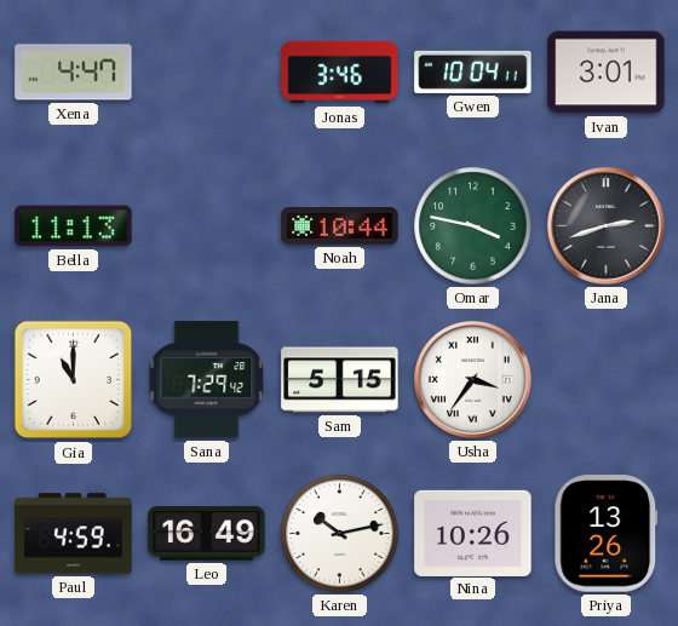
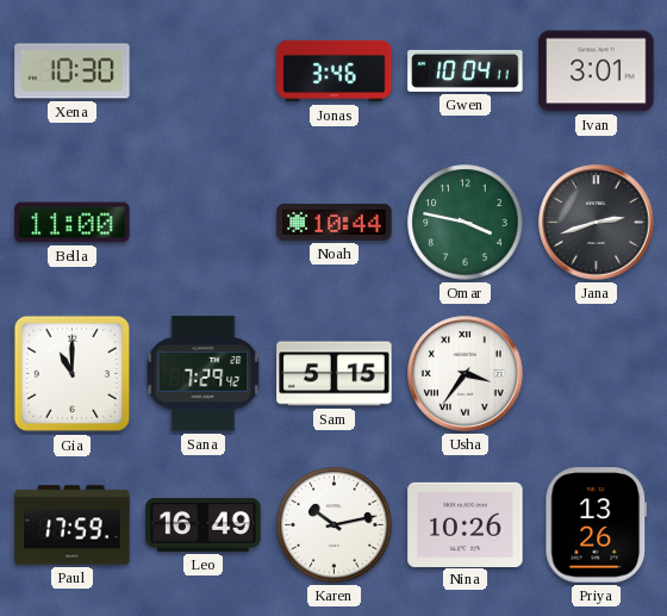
Xena: 4:47 -> 10:30
Bella: 11:13 -> 11:00
Paul: 4:59 -> 17:59
